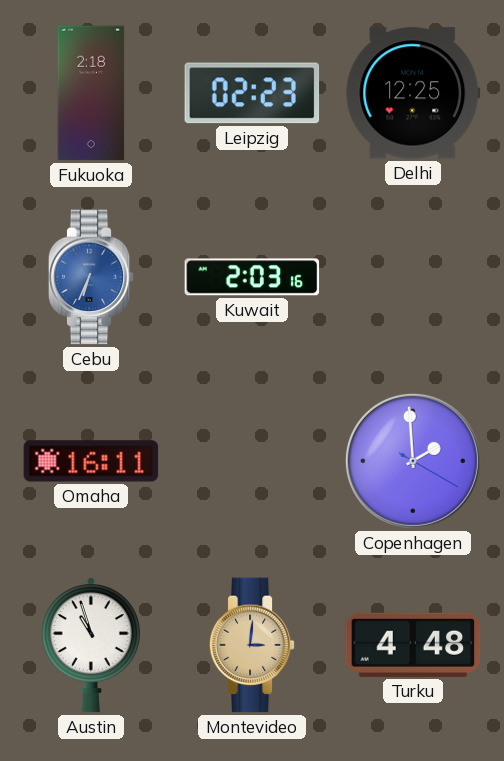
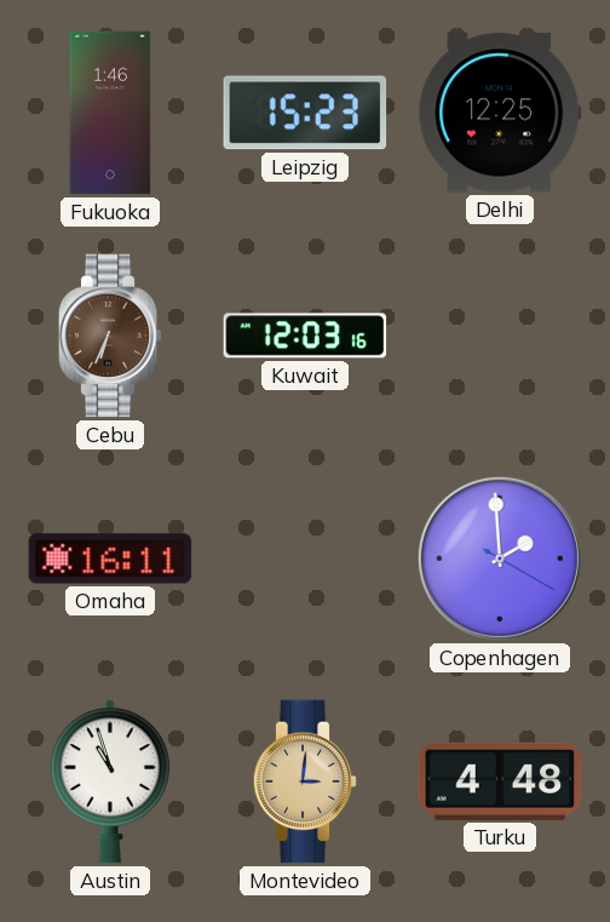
Fukuoka: 2:18 -> 1:46
Leipzig: 02:23 -> 15:23
Cebu dial: blue -> brown
Kuwait: 2:03 -> 12:03
